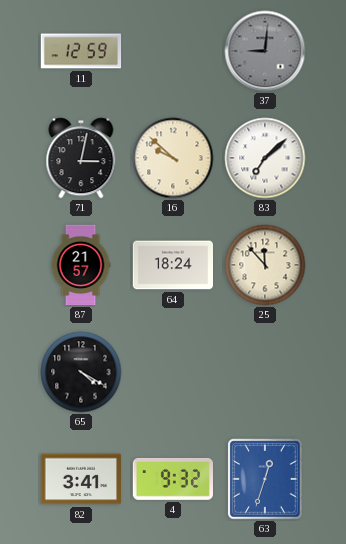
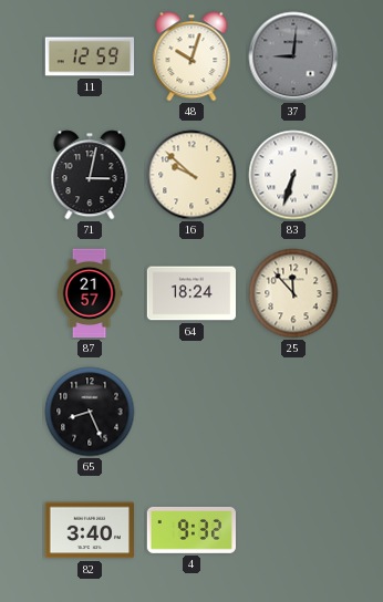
48: none -> 10:03
83: 7:08 -> 6:33
65: 4:20 -> 8:26
82: 3:41 -> 3:40
63: 12:33 -> none
